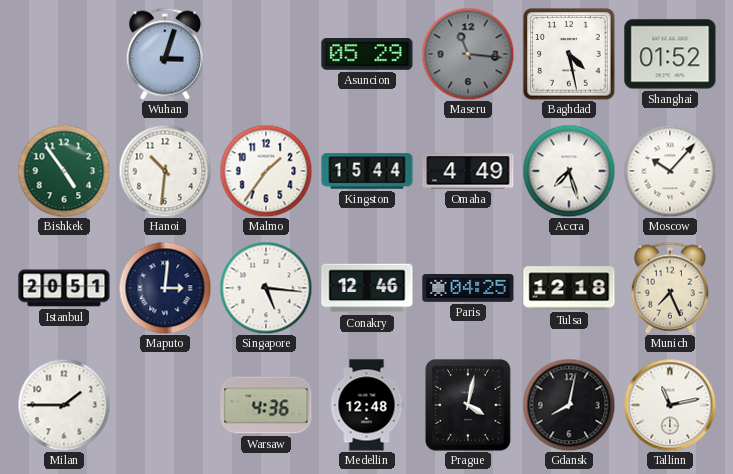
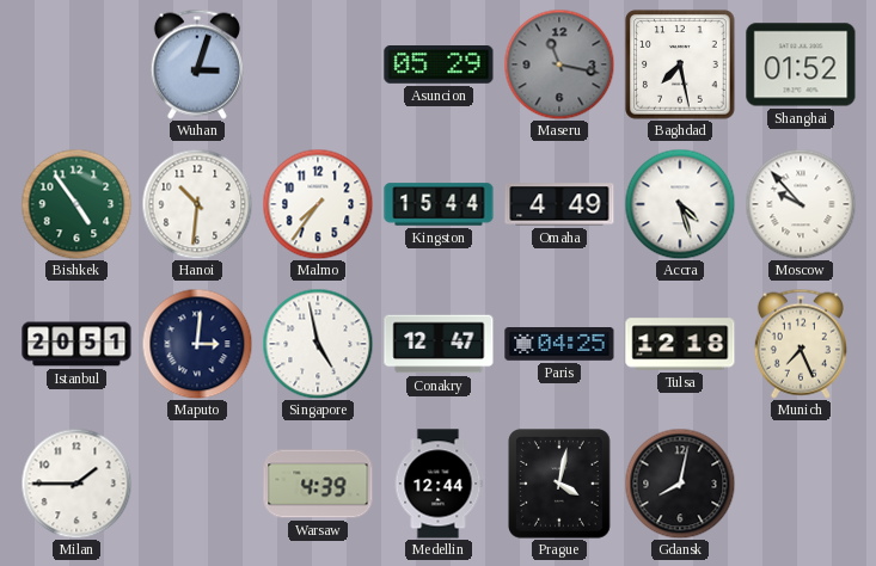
Maseru: 11:16 -> 11:17
Baghdad: 4:28 -> 7:28
Malmo: 1:36 -> 7:36
Accra: 7:27 -> 4:27
Moscow: 10:07 -> 9:53
Singapore: 5:16 -> 4:58
Conakry: 12:46 -> 12:47
Warsaw: 4:36 -> 4:39
Medellin: 12:48 -> 12:44
Tallinn: 11:13 -> none
